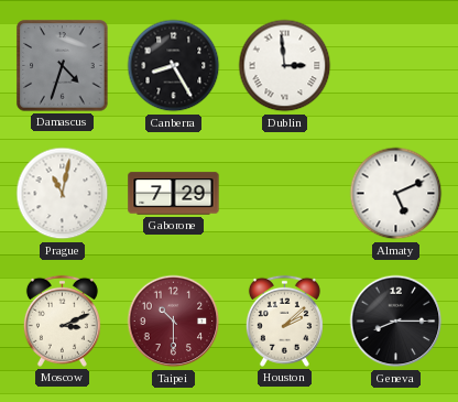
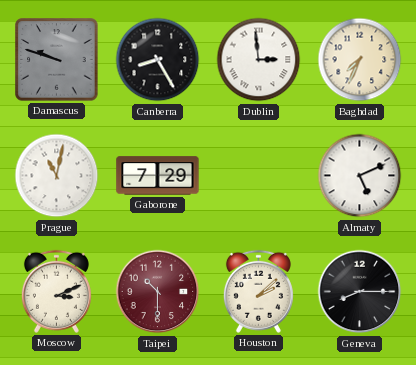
Damascus: 4:33 -> 9:48
Baghdad: none -> 7:34
